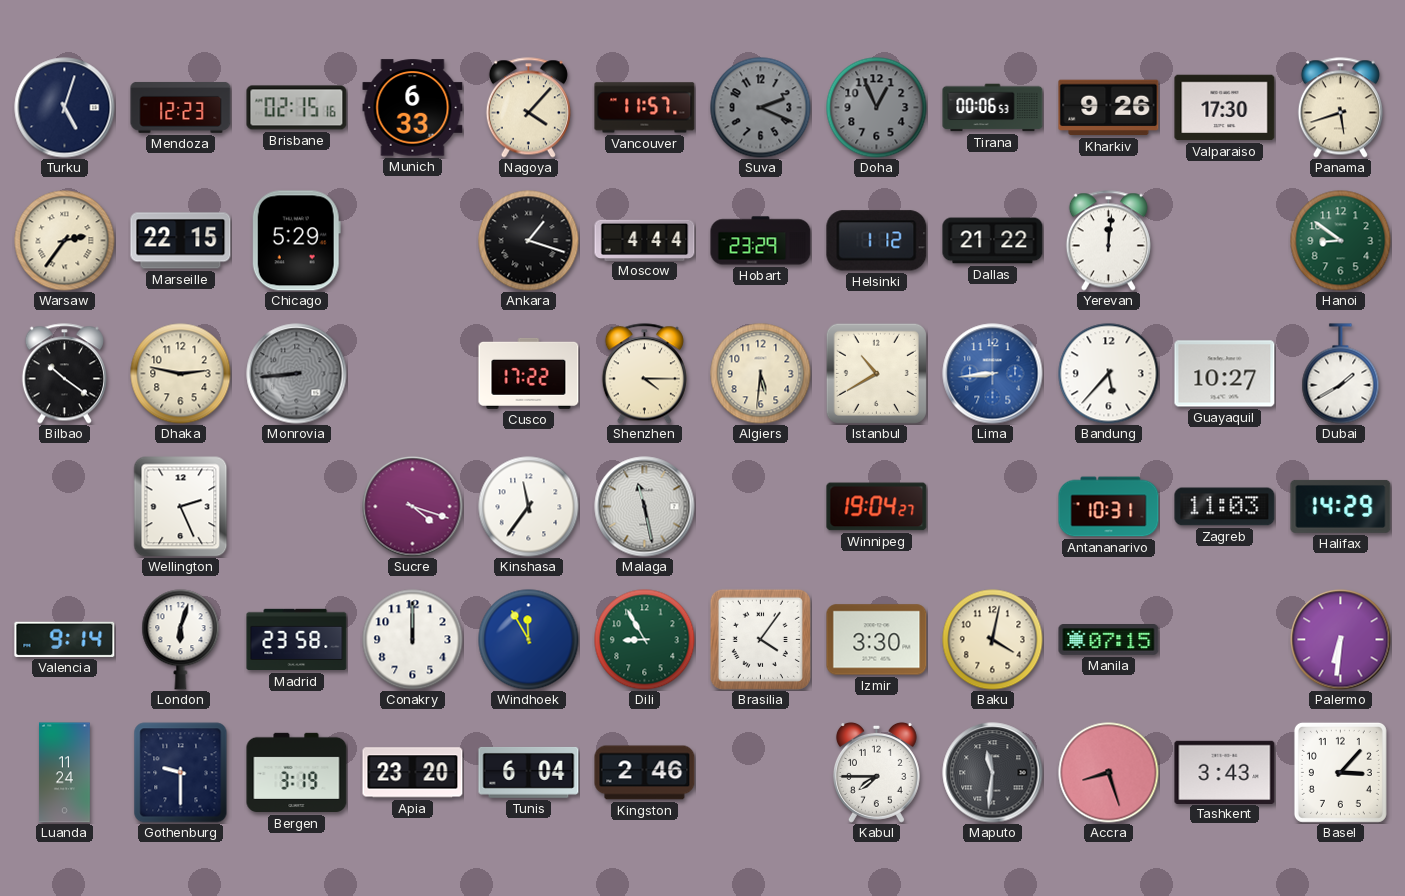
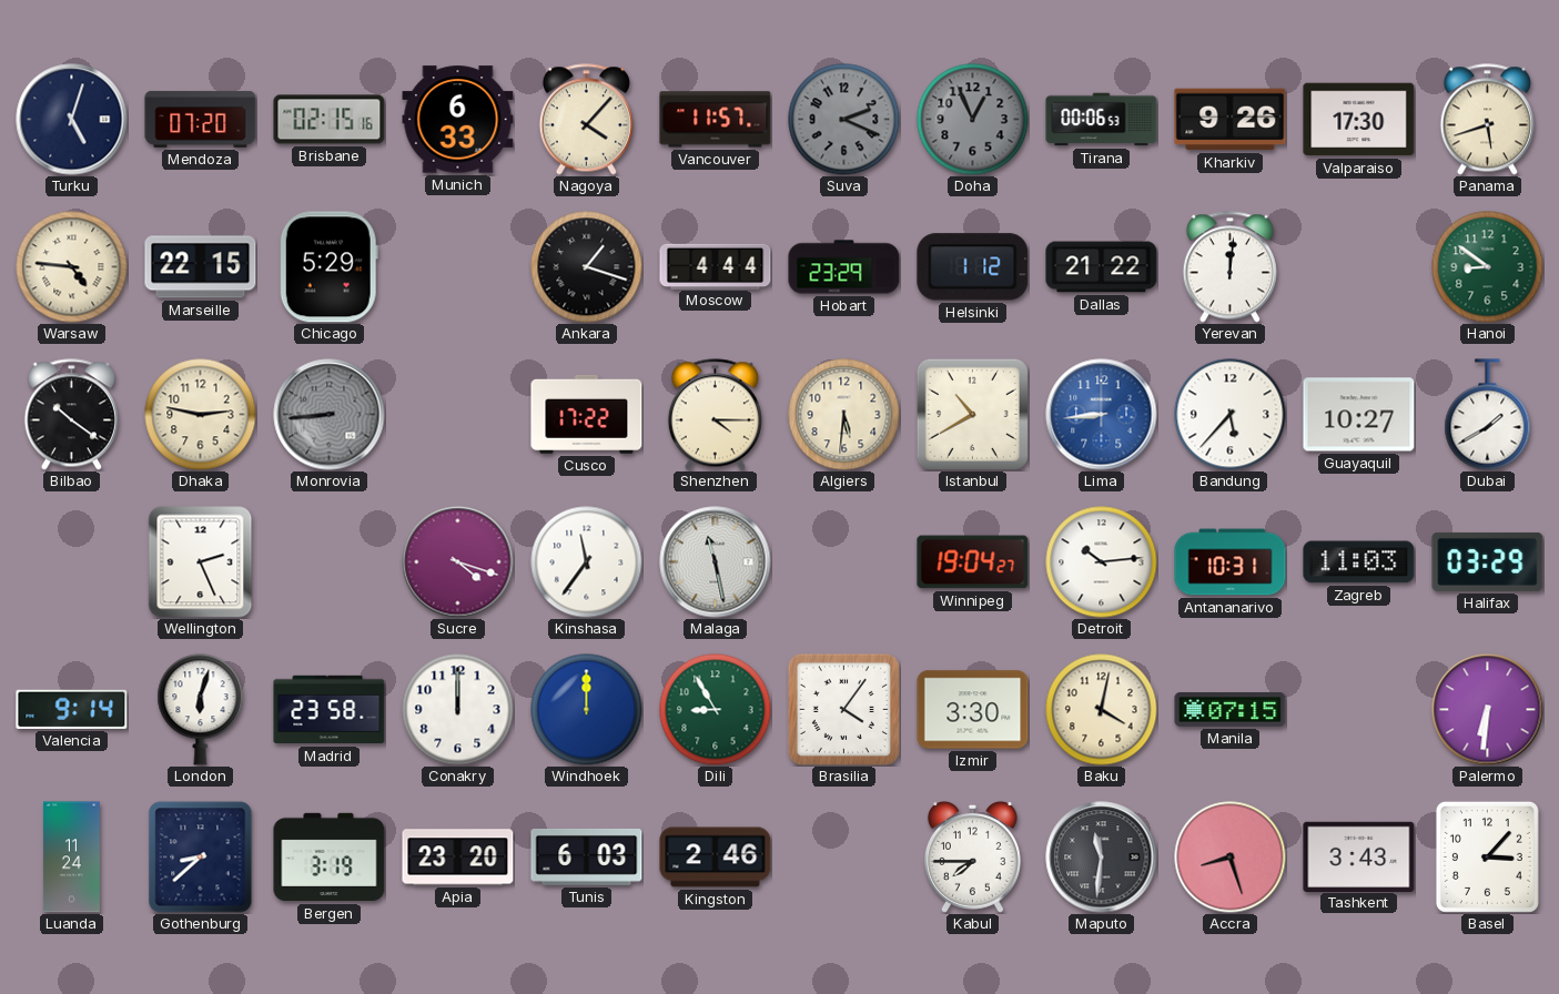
Mendoza: 12:23 -> 07:20
Warsaw: 2:36 -> 4:46
Detroit: none -> 10:14
Halifax: 14:29 -> 03:29
Windhoek: 11:55 -> 12:00
Gothenburg: 9:30 -> 8:38
Tunis: 6:04 -> 6:03
